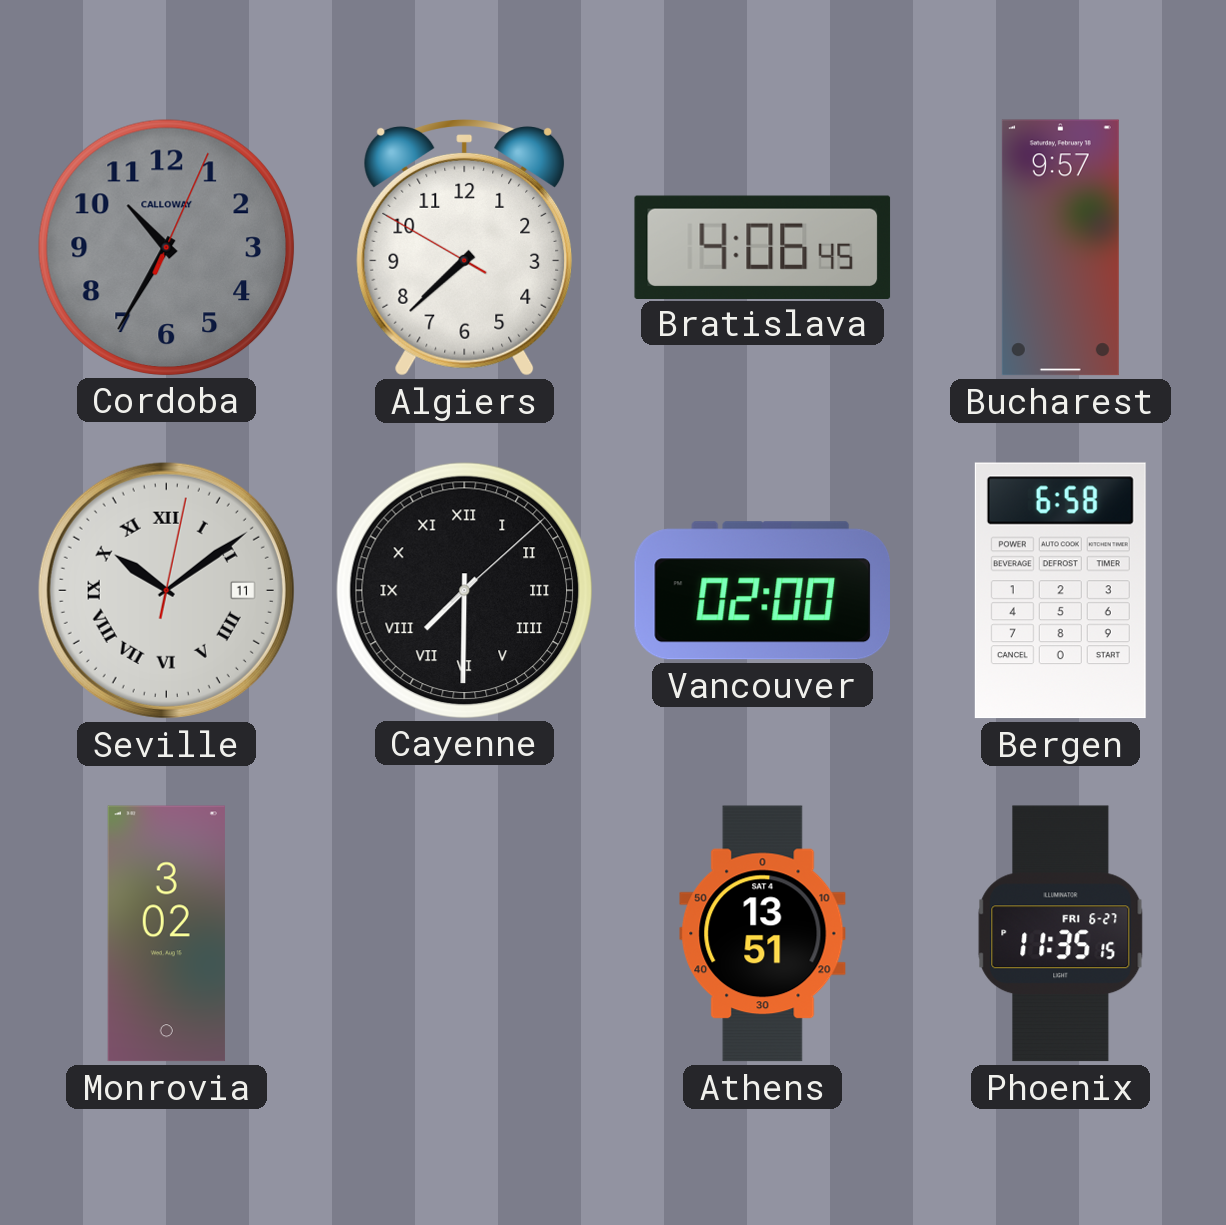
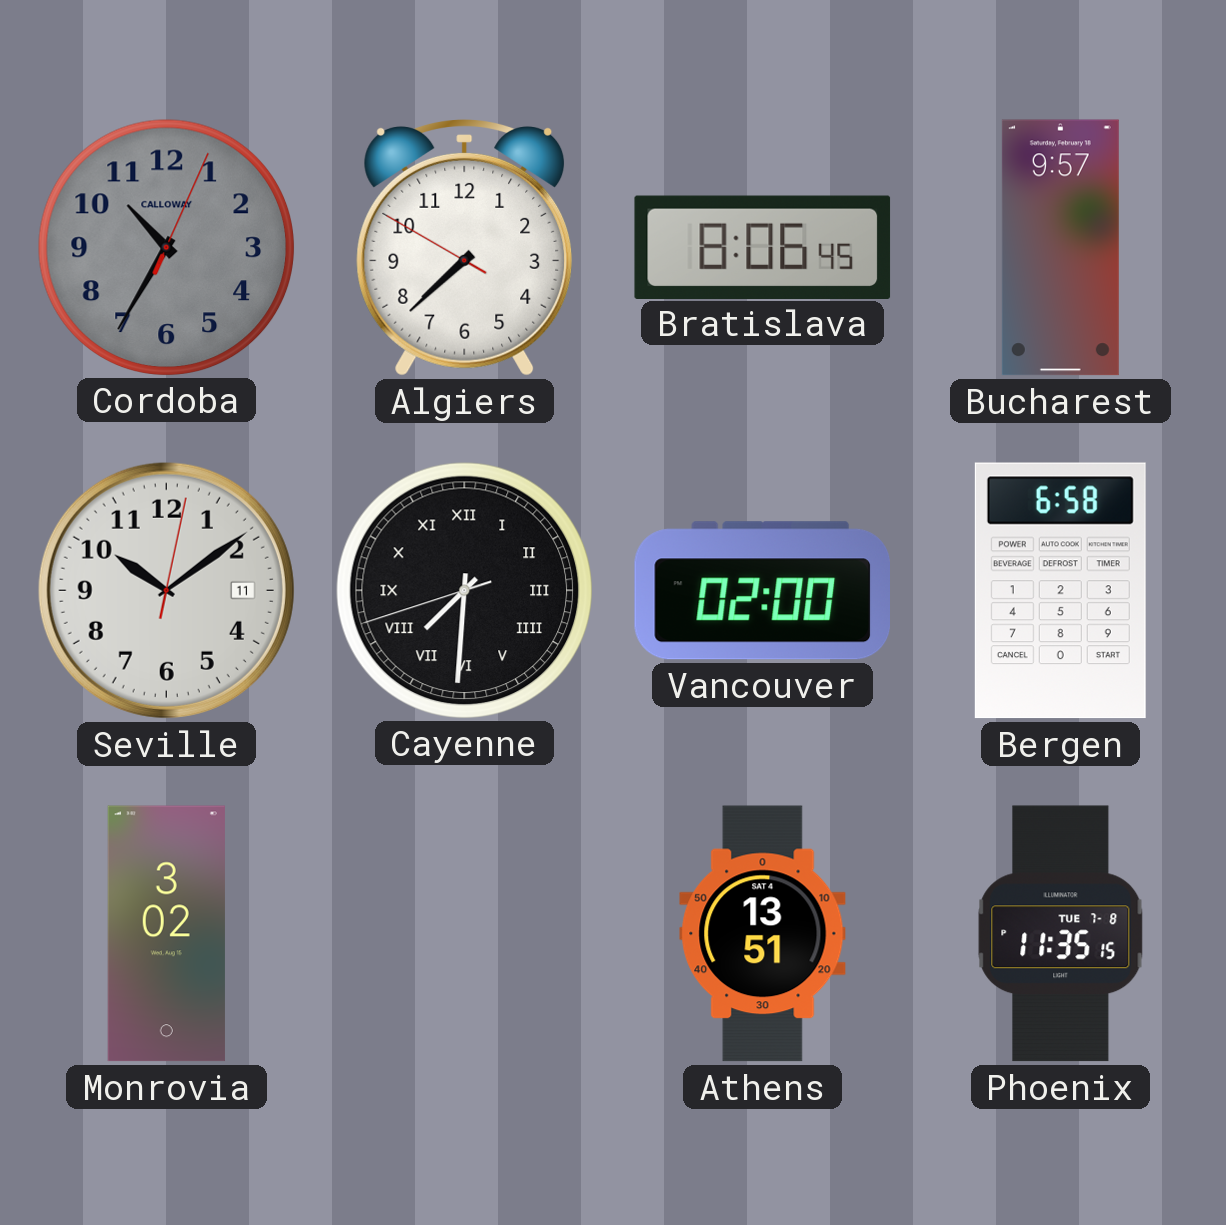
Bratislava: 4:06 -> 8:06
Seville numerals: Roman -> Arabic
Cayenne: 7:30:08 -> 7:30:42
Phoenix date: FRI 6-27 -> TUE 7-8
